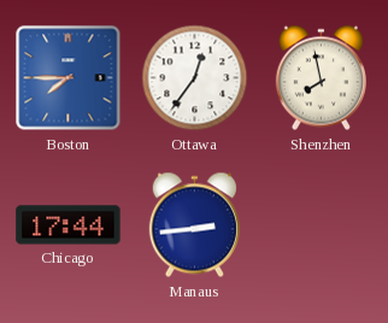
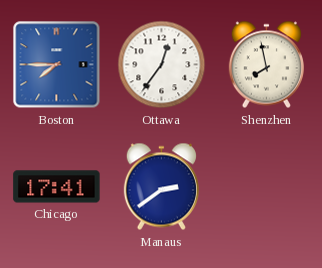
Chicago: 17:44 -> 17:41
Manaus: 2:44 -> 2:39
